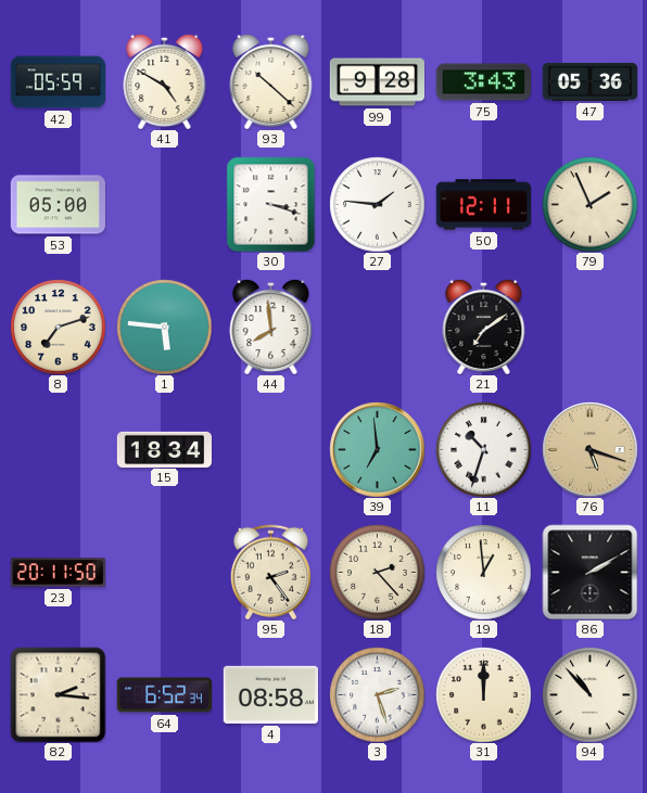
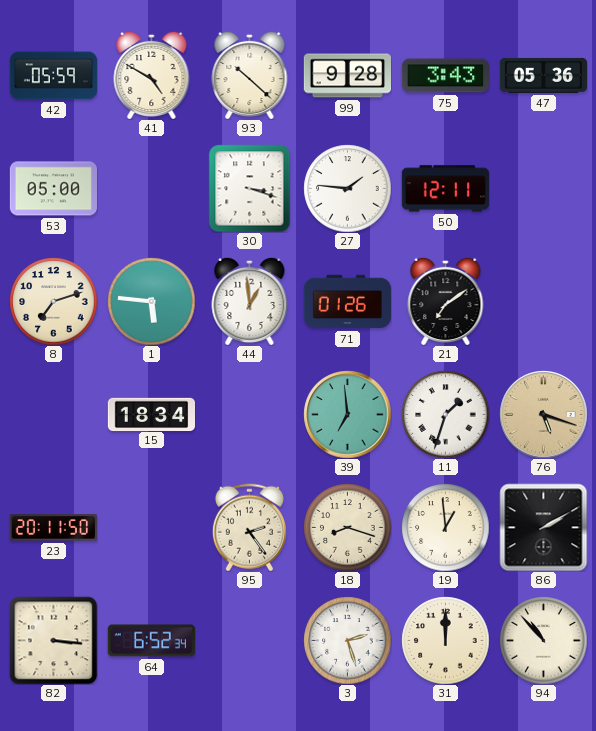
79: 1:56 -> none
44: 7:59 -> 12:59
71: none -> 01:26
11: 10:33 -> 1:33
18: 2:23 -> 8:18
82: 2:16 -> 3:16
4: 08:58 -> none
